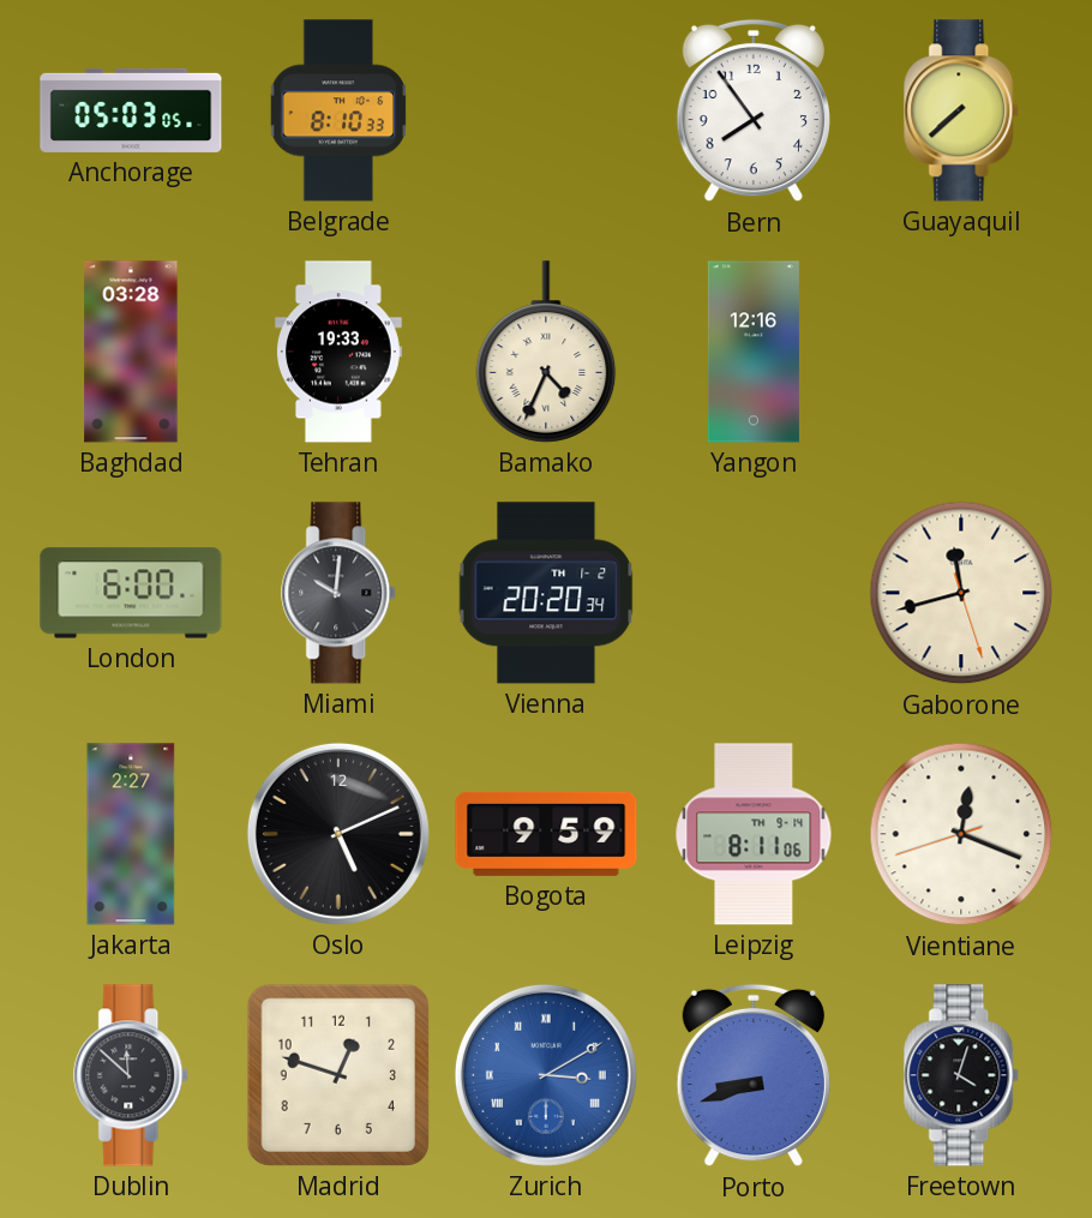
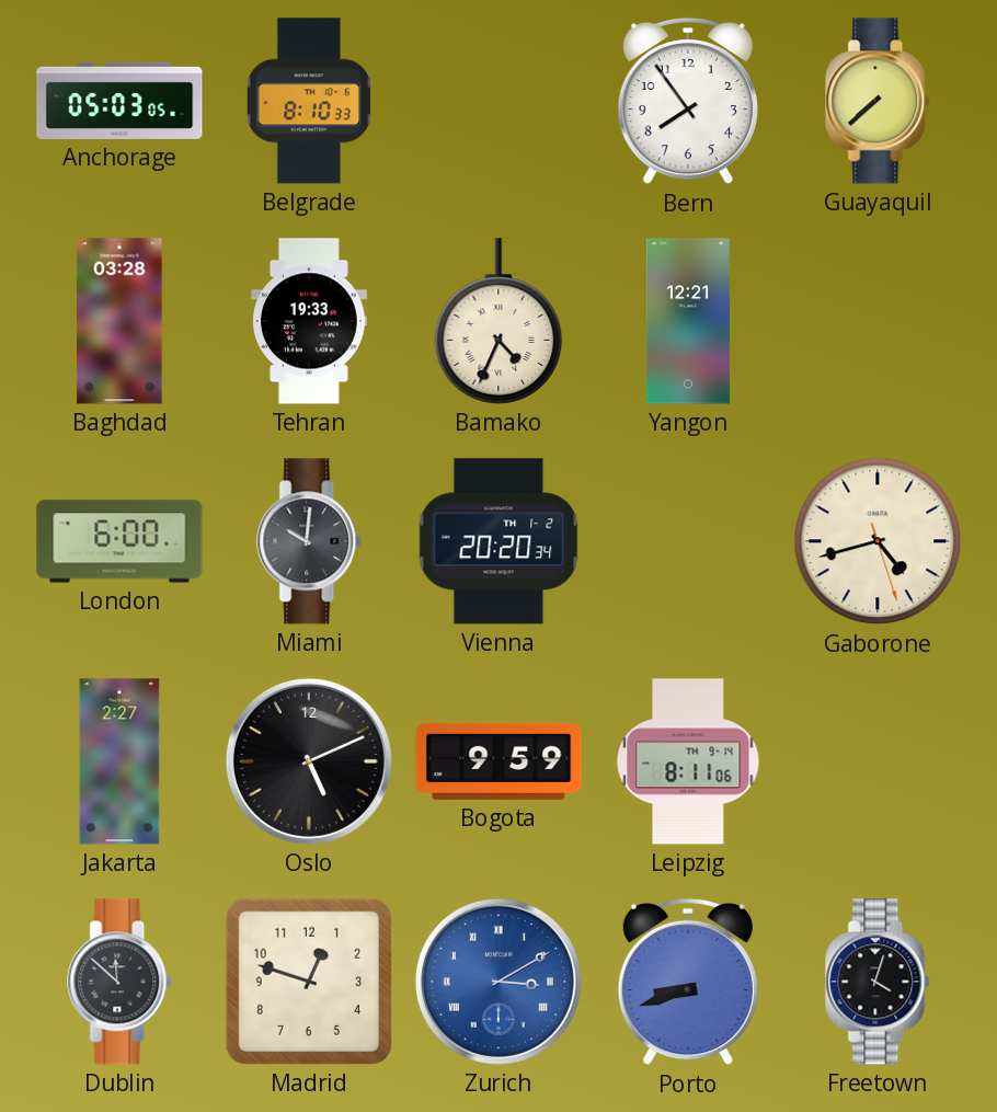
Yangon: 12:16 -> 12:21
Gaborone: 11:42 -> 4:42
Vientiane: 12:18 -> none
